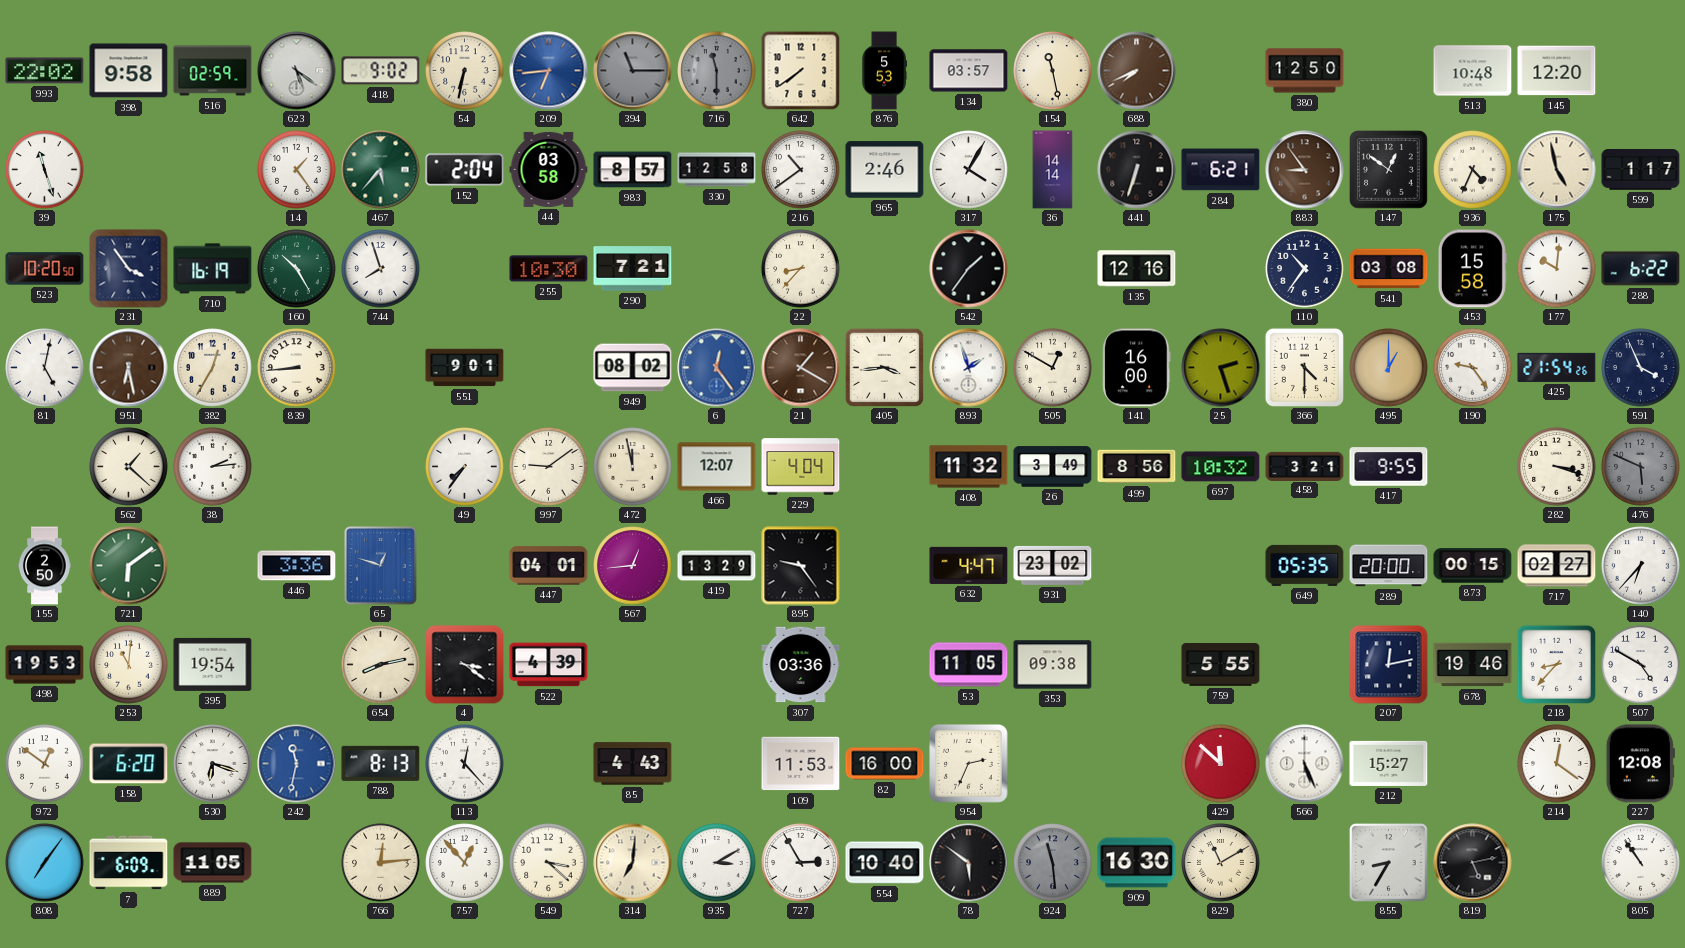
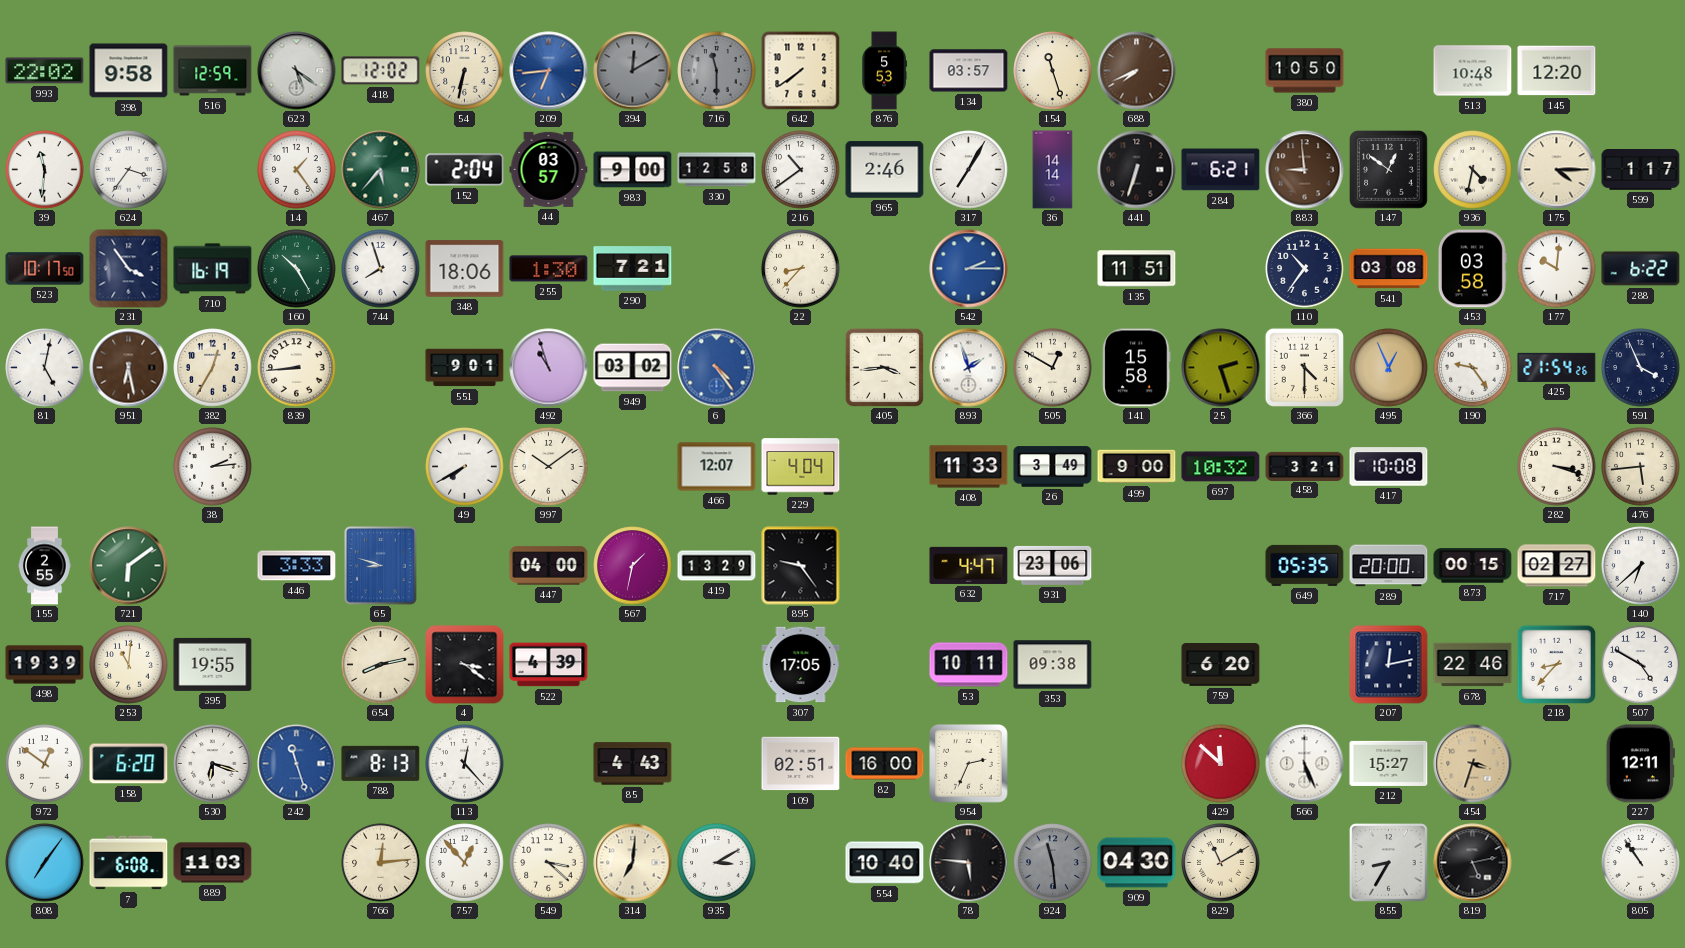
516: 02:59 -> 12:59
418: 9:02 -> 12:02
394: 11:15 -> 12:10
154: 11:28 -> 11:27
380: 12:50 -> 10:50
39: 11:27 -> 11:31
624: none -> 3:36
44: 03:58 -> 03:57
983: 8:57 -> 9:00
317: 4:05 -> 7:05
883: 8:54 -> 8:59
936: 4:34 -> 4:32
175: 4:58 -> 4:15
523: 10:20 -> 10:17
348: none -> 18:06
255: 10:30 -> 1:30
542: 1:36 -> 2:15
542 dial: black -> blue
135: 12:16 -> 11:51
453: 15:58 -> 03:58
492: none -> 10:57
949: 08:02 -> 03:02
6: 12:24 -> 4:24
21: 1:20 -> none
141: 16:00 -> 15:58
495: 1:00 -> 12:56
562: 1:22 -> none
49: 7:36 -> 7:40
997: 9:09 -> 10:09
472: 11:58 -> none
408: 11:32 -> 11:33
499: 8:56 -> 9:00
417: 9:55 -> 10:08
476: 5:49 -> 5:44
476 dial: grey -> cream
155: 2:50 -> 2:55
446: 3:36 -> 3:33
65: 12:48 -> 8:48
447: 04:01 -> 04:00
567: 12:44 -> 1:32
931: 23:02 -> 23:06
140: 6:37 -> 6:38
498: 19:53 -> 19:39
395: 19:54 -> 19:55
307: 03:36 -> 17:05
53: 11:05 -> 10:11
759: 5:55 -> 6:20
678: 19:46 -> 22:46
242: 11:32 -> 11:27
109: 11:53 -> 02:51
454: none -> 3:33
214: 12:21 -> none
227: 12:08 -> 12:11
7: 6:09 -> 6:08
889: 11:05 -> 11:03
727: 2:55 -> none
78: 5:51 -> 5:46
909: 16:30 -> 04:30
